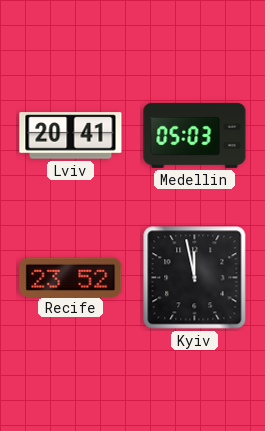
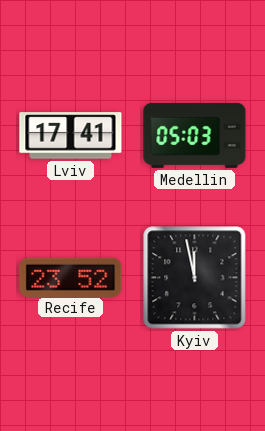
Lviv: 20:41 -> 17:41
